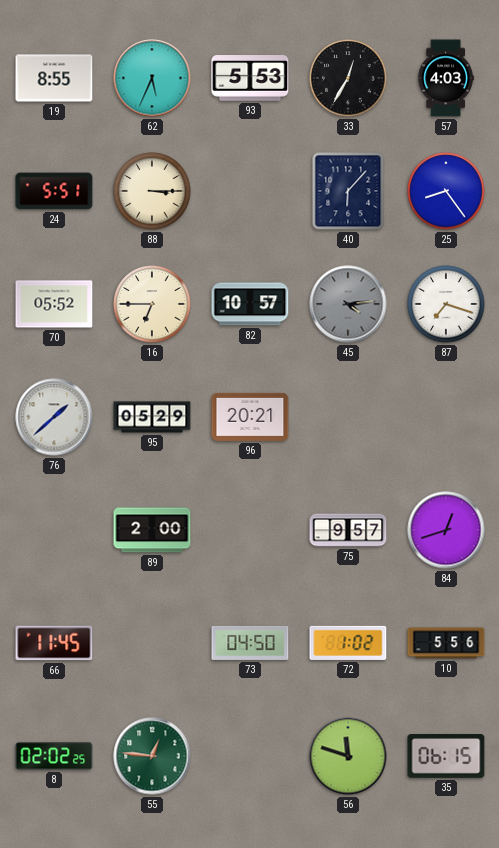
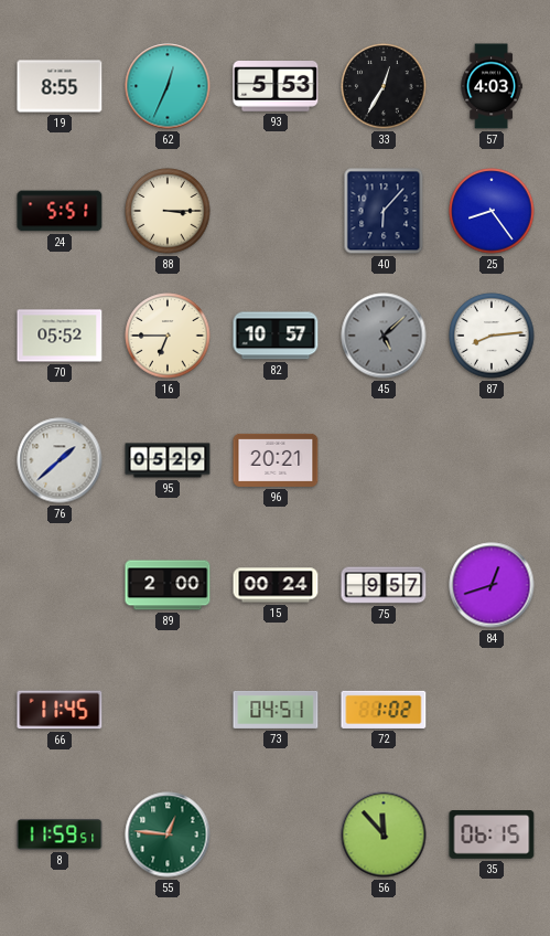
62: 5:34 -> 12:34
45: 4:14 -> 5:08
87: 7:18 -> 8:14
15: none -> 00:24
73: 04:50 -> 04:51
10: 5:56 -> none
8: 02:02 -> 11:59
56: 11:48 -> 11:53
